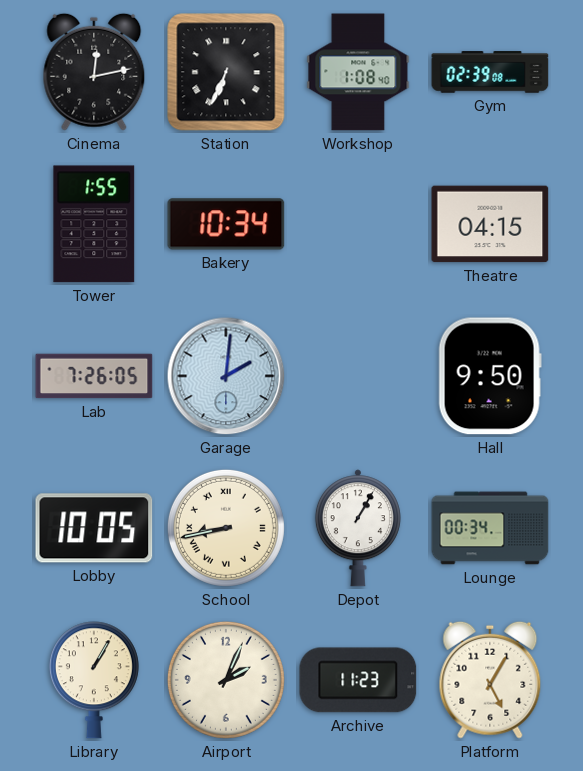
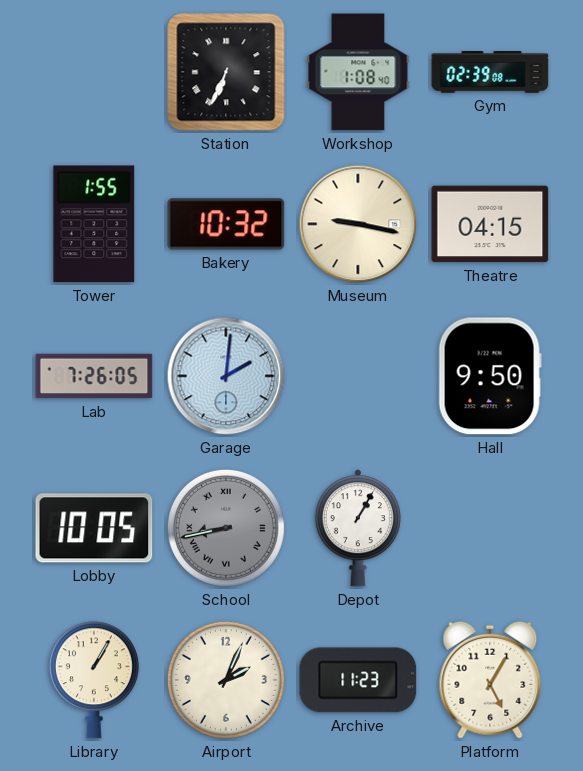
Cinema: 12:13 -> none
Bakery: 10:34 -> 10:32
Museum: none -> 9:17
School dial: cream -> grey
Lounge: 00:34 -> none
